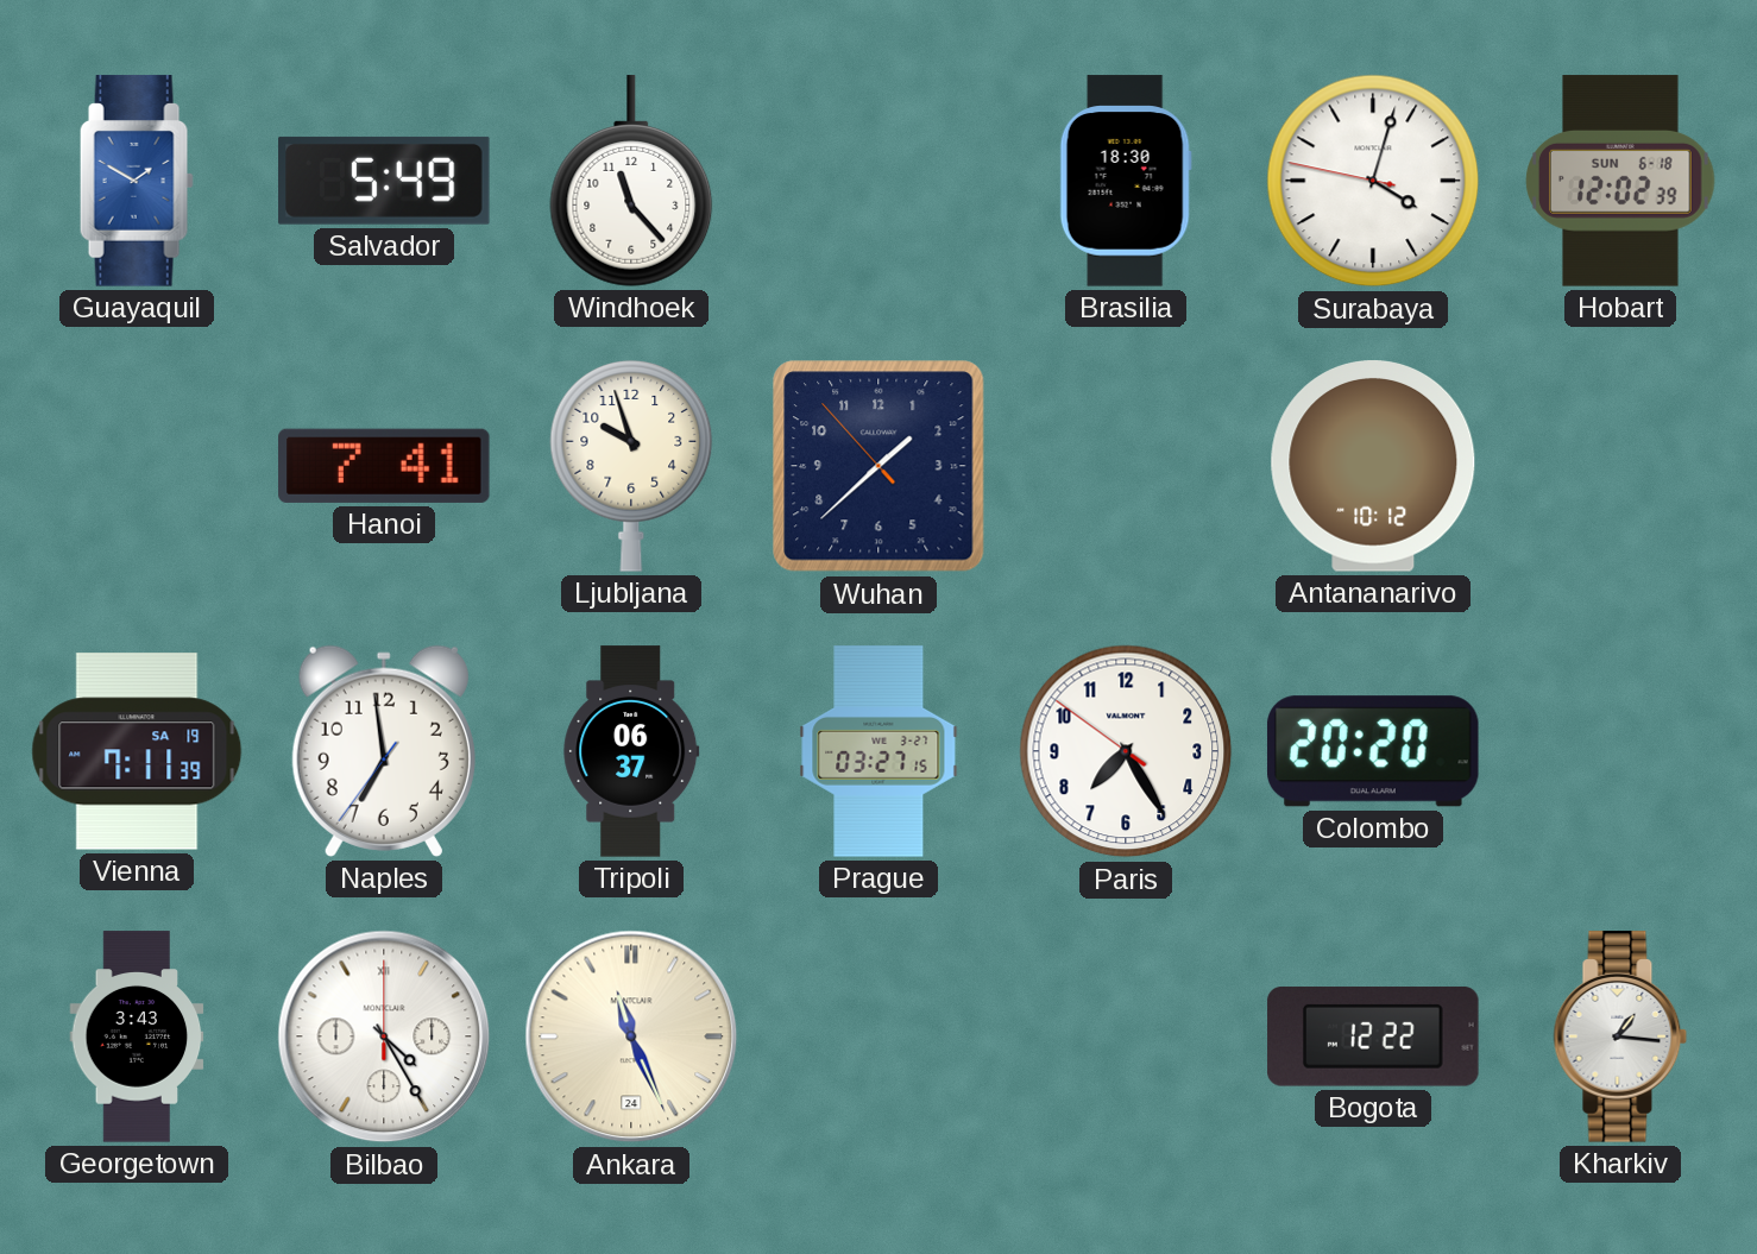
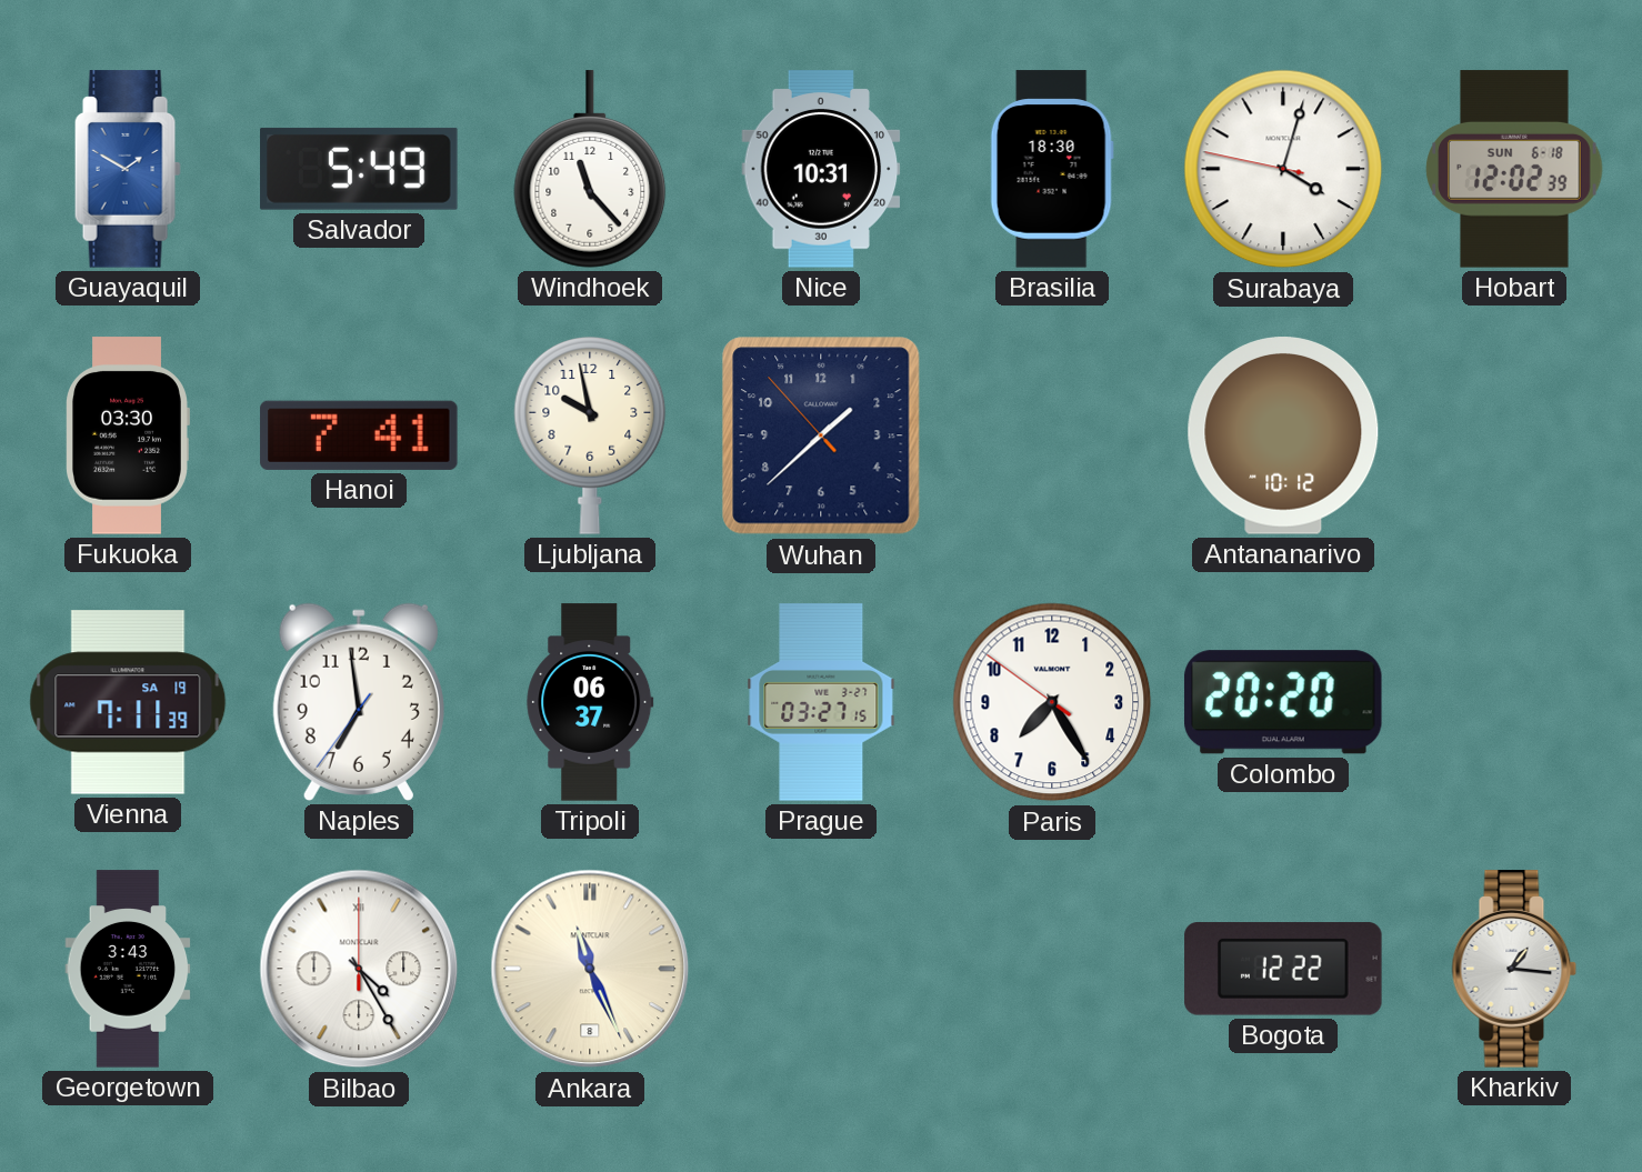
Nice: none -> 10:31
Fukuoka: none -> 03:30
Ljubljana: 9:57 -> 9:58
Ankara date: 24 -> 8
